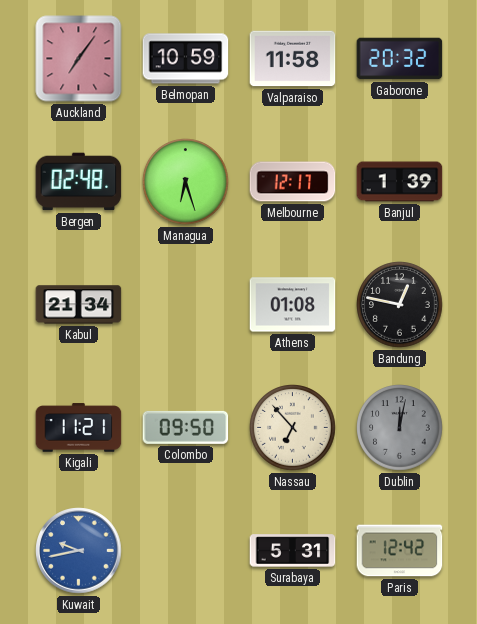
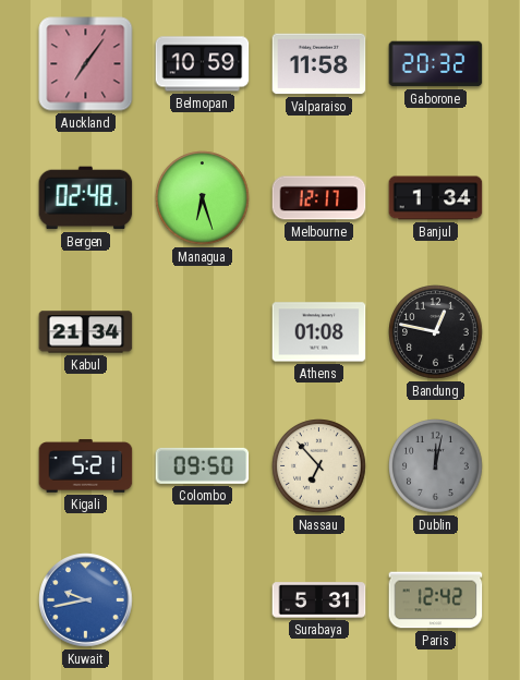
Banjul: 1:39 -> 1:34
Kigali: 11:21 -> 5:21
